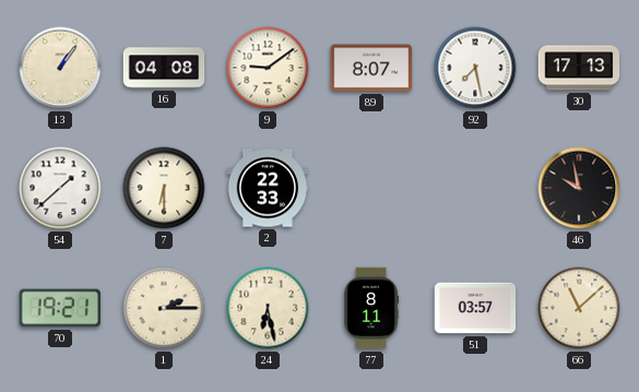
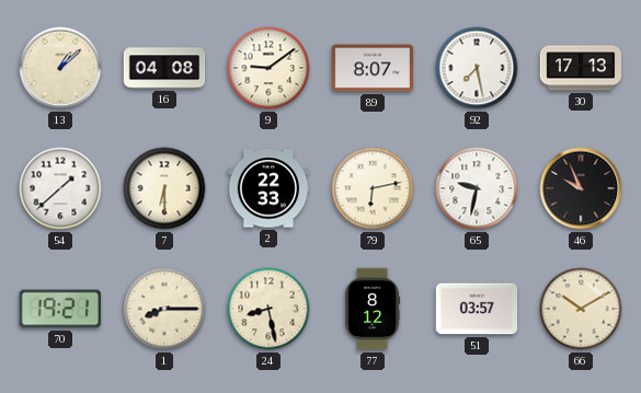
13: 1:06 -> 1:08
79: none -> 6:13
65: none -> 9:32
46: 9:58 -> 9:56
1: 2:15 -> 8:15
24: 6:28 -> 8:28
77: 8:11 -> 8:12
66: 11:08 -> 10:10
